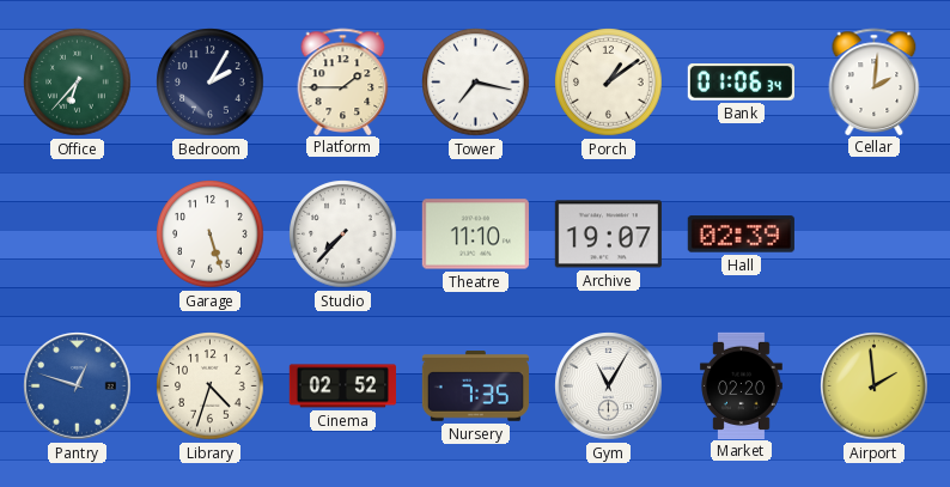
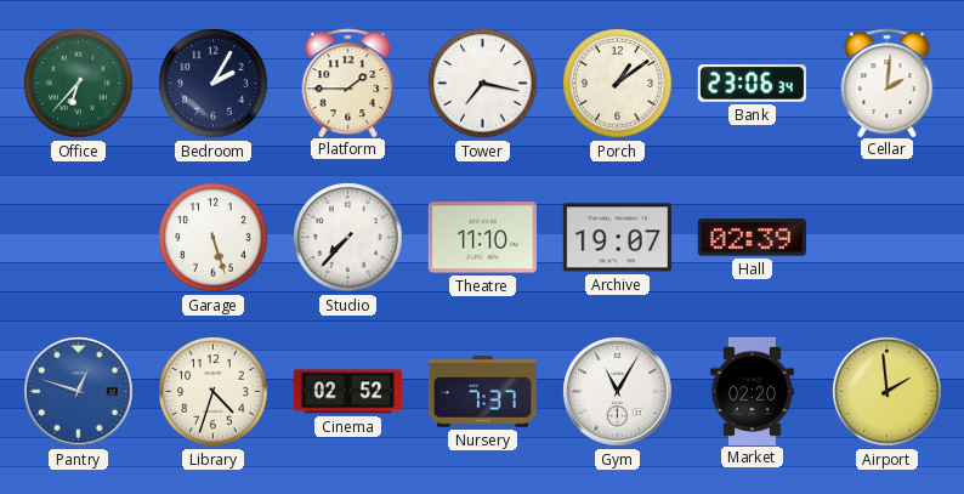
Bank: 01:06 -> 23:06
Nursery: 7:35 -> 7:37
